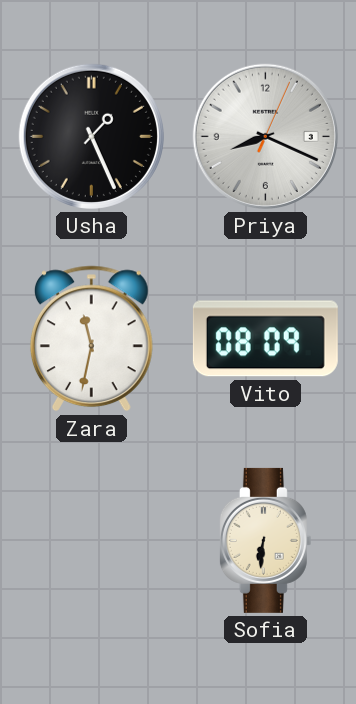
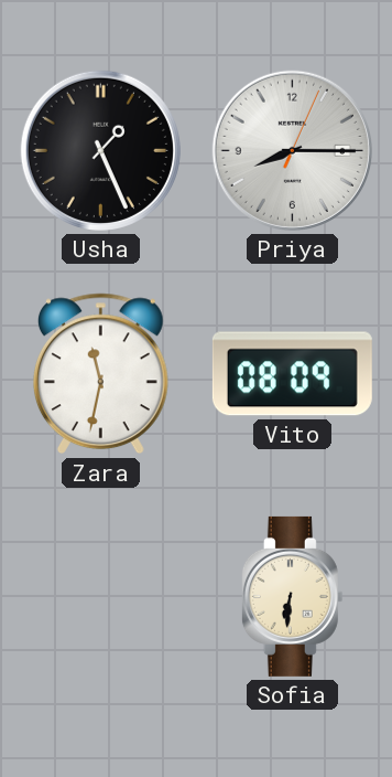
Priya: 8:19 -> 8:15
